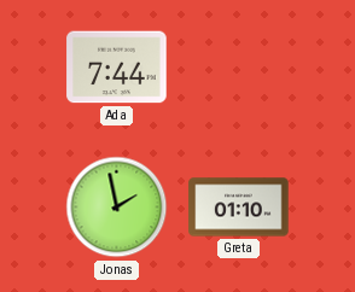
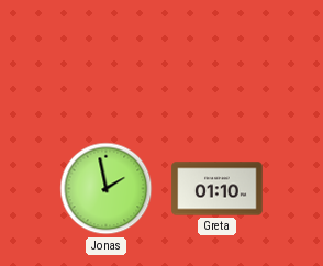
Ada: 7:44 -> none
